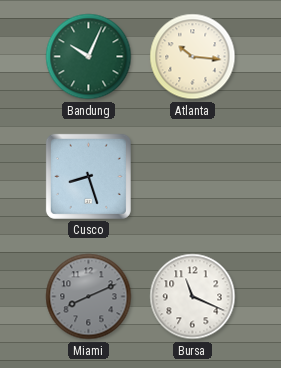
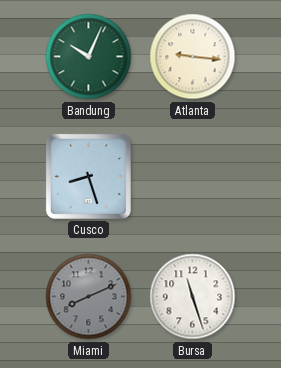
Atlanta: 10:16 -> 9:16
Bursa: 11:19 -> 11:27
